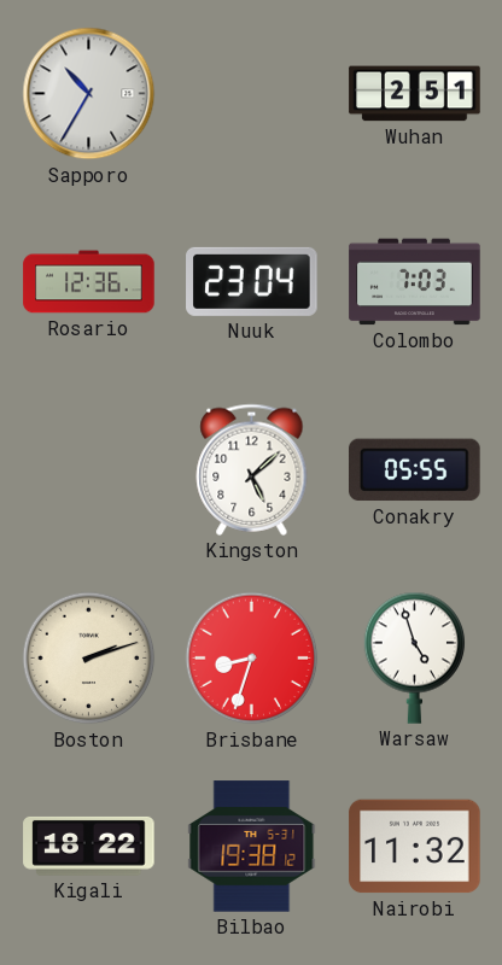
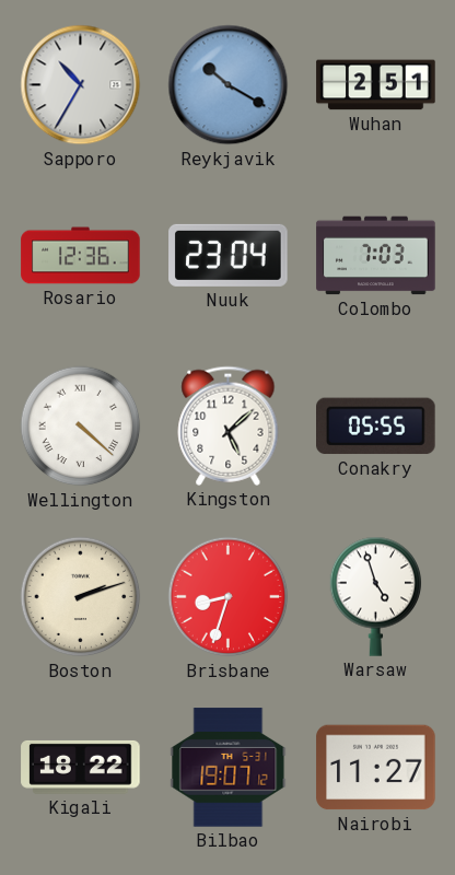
Reykjavik: none -> 10:20
Wellington: none -> 4:22
Bilbao: 19:38 -> 19:07
Nairobi: 11:32 -> 11:27
